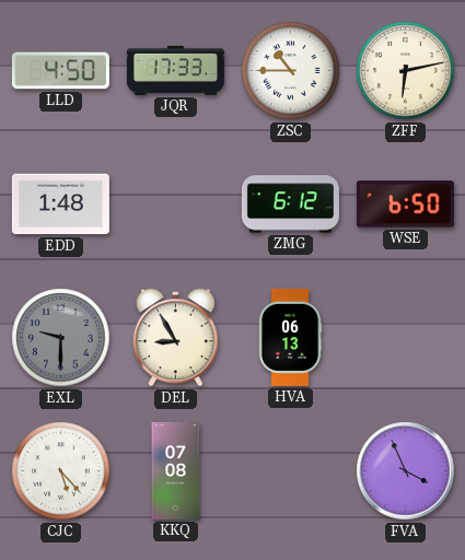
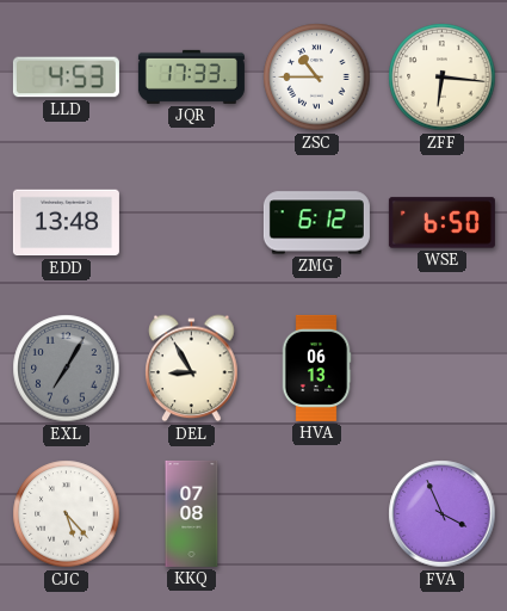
LLD: 4:50 -> 4:53
ZFF: 6:13 -> 6:16
EDD: 1:48 -> 13:48
EXL: 9:30 -> 7:05
